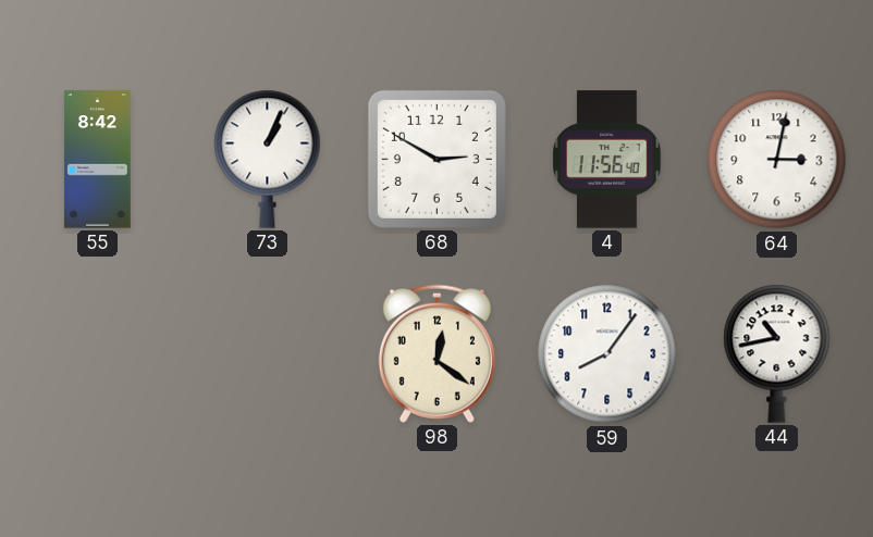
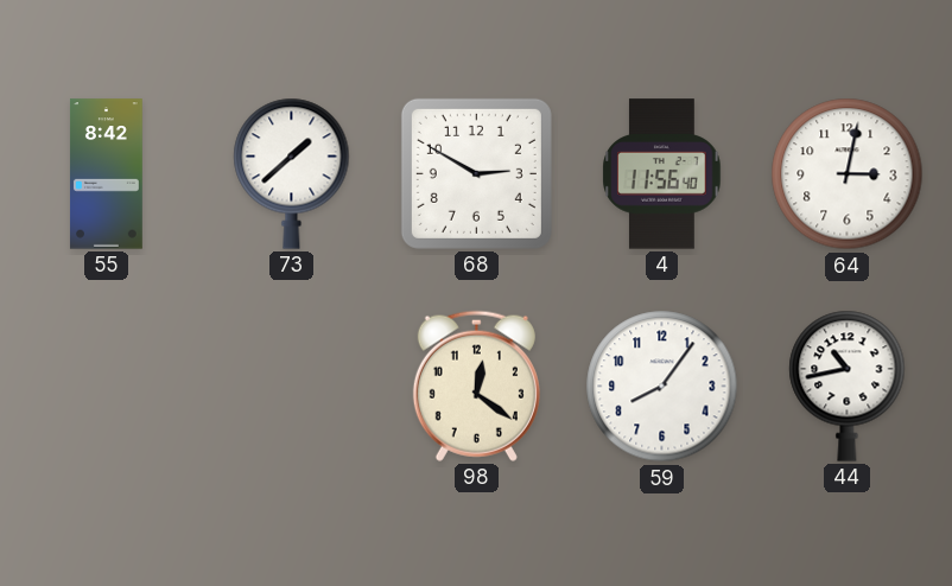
73: 1:04 -> 1:38
